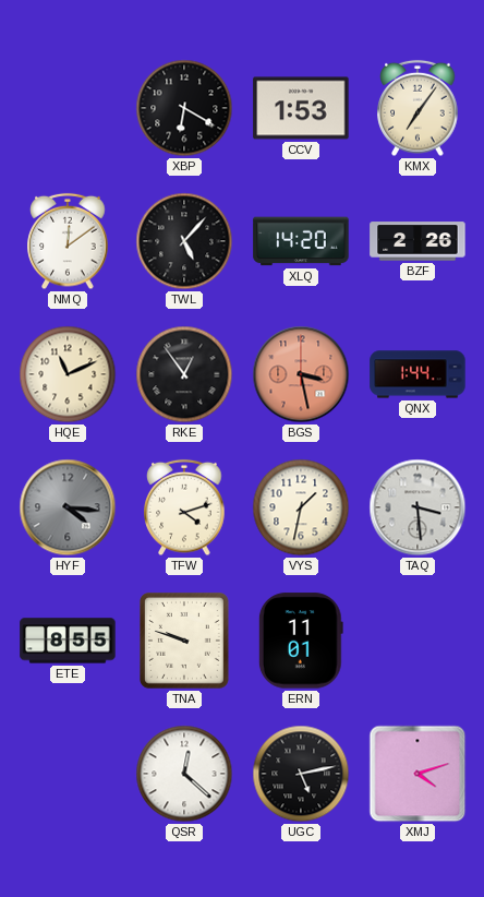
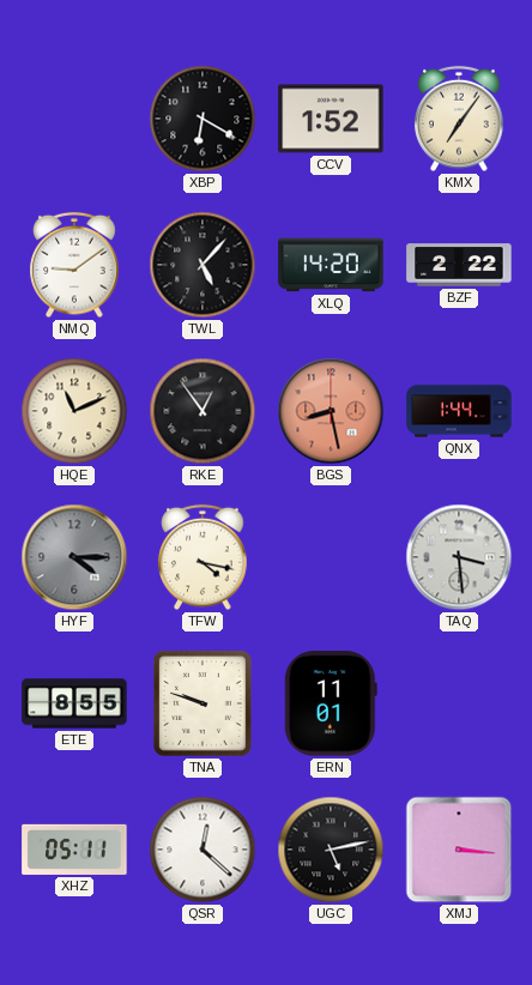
CCV: 1:53 -> 1:52
NMQ: 12:09 -> 9:09
BZF: 2:26 -> 2:22
BGS: 3:28 -> 8:28
HYF: 4:16 -> 4:15
TFW: 4:12 -> 4:17
VYS: 1:32 -> none
XHZ: none -> 05:11
XMJ: 4:12 -> 3:16
